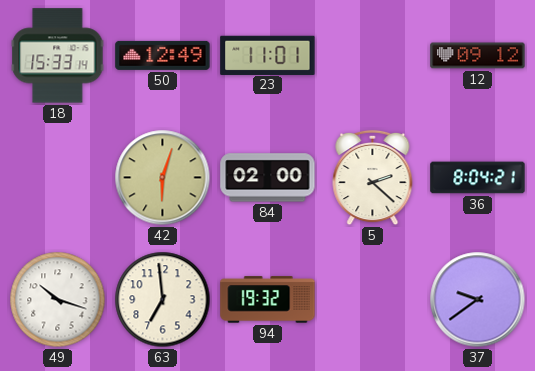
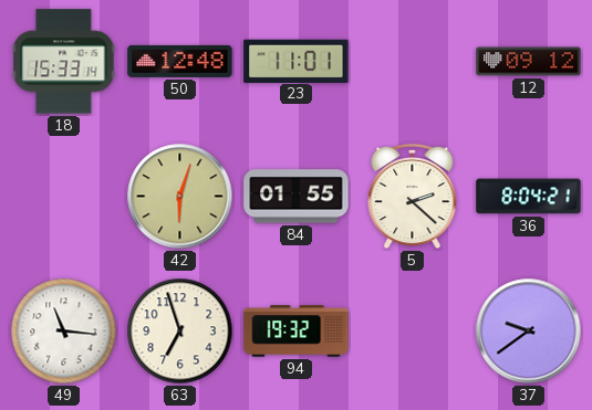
50: 12:49 -> 12:48
84: 02:00 -> 01:55
49: 10:18 -> 11:16
63: 6:59 -> 6:57
